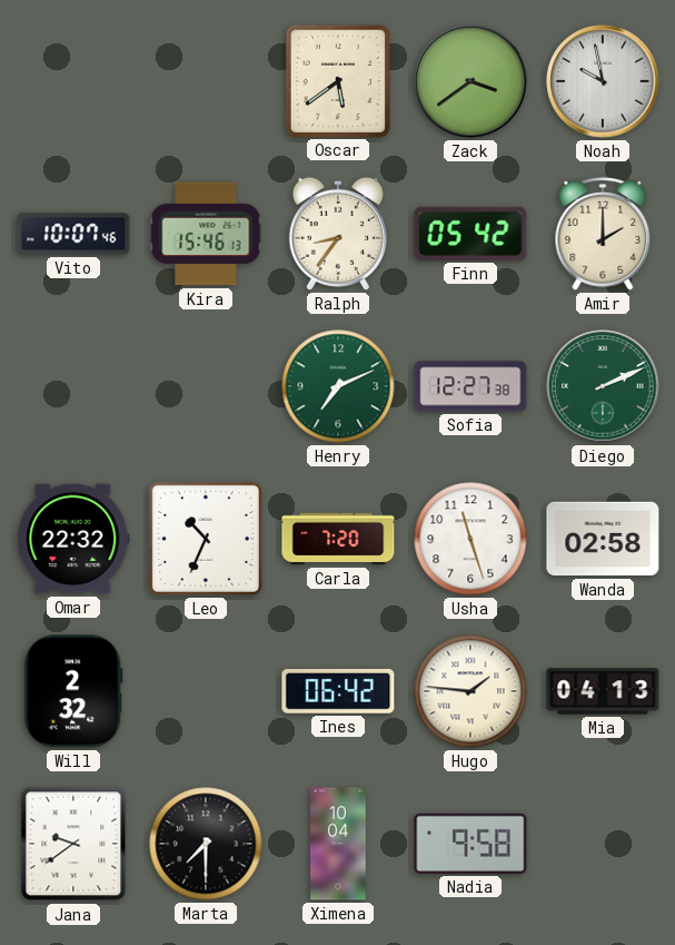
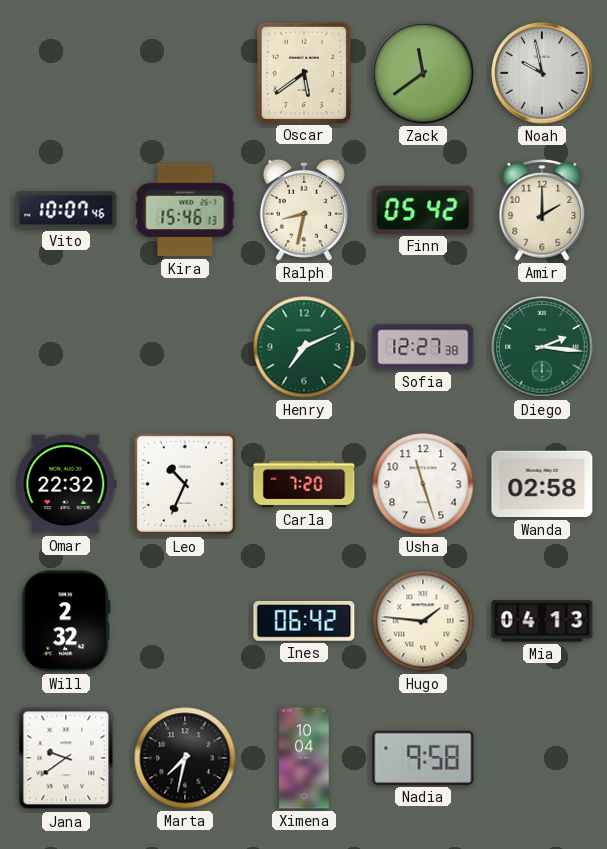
Zack: 3:39 -> 11:39
Ralph: 8:36 -> 8:32
Diego: 2:11 -> 2:16
Marta: 7:30 -> 7:32
